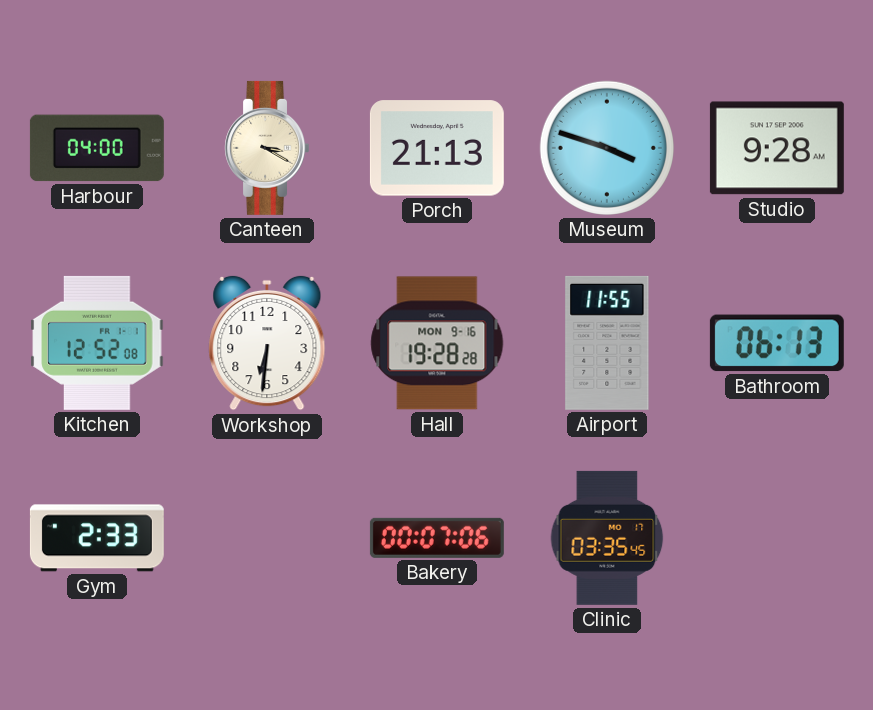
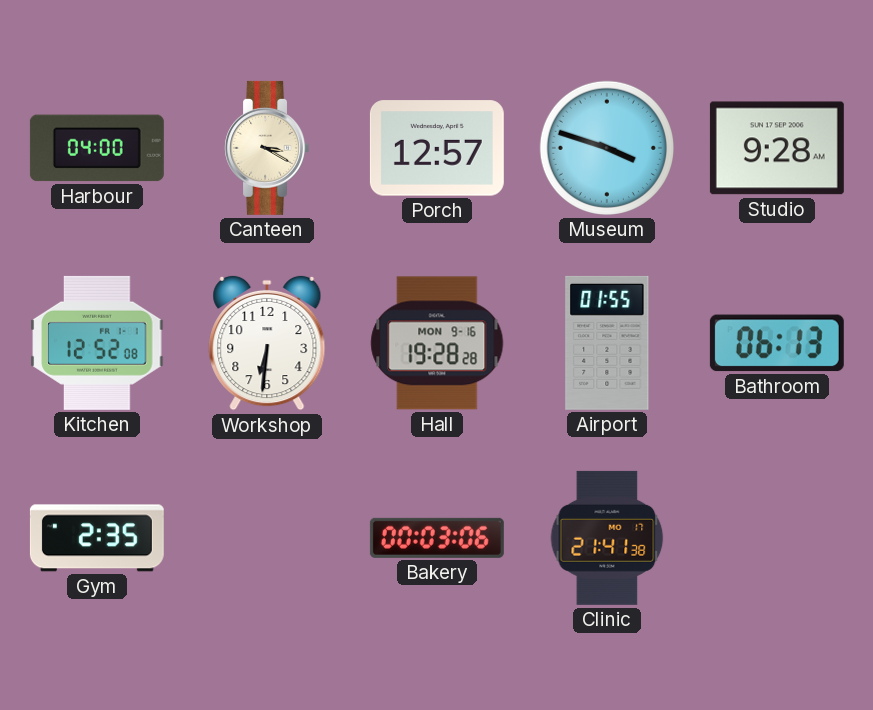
Porch: 21:13 -> 12:57
Airport: 11:55 -> 01:55
Gym: 2:33 -> 2:35
Bakery: 00:07 -> 00:03
Clinic: 03:35 -> 21:41
